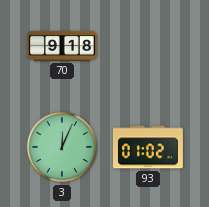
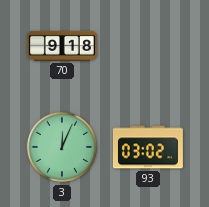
93: 01:02 -> 03:02
